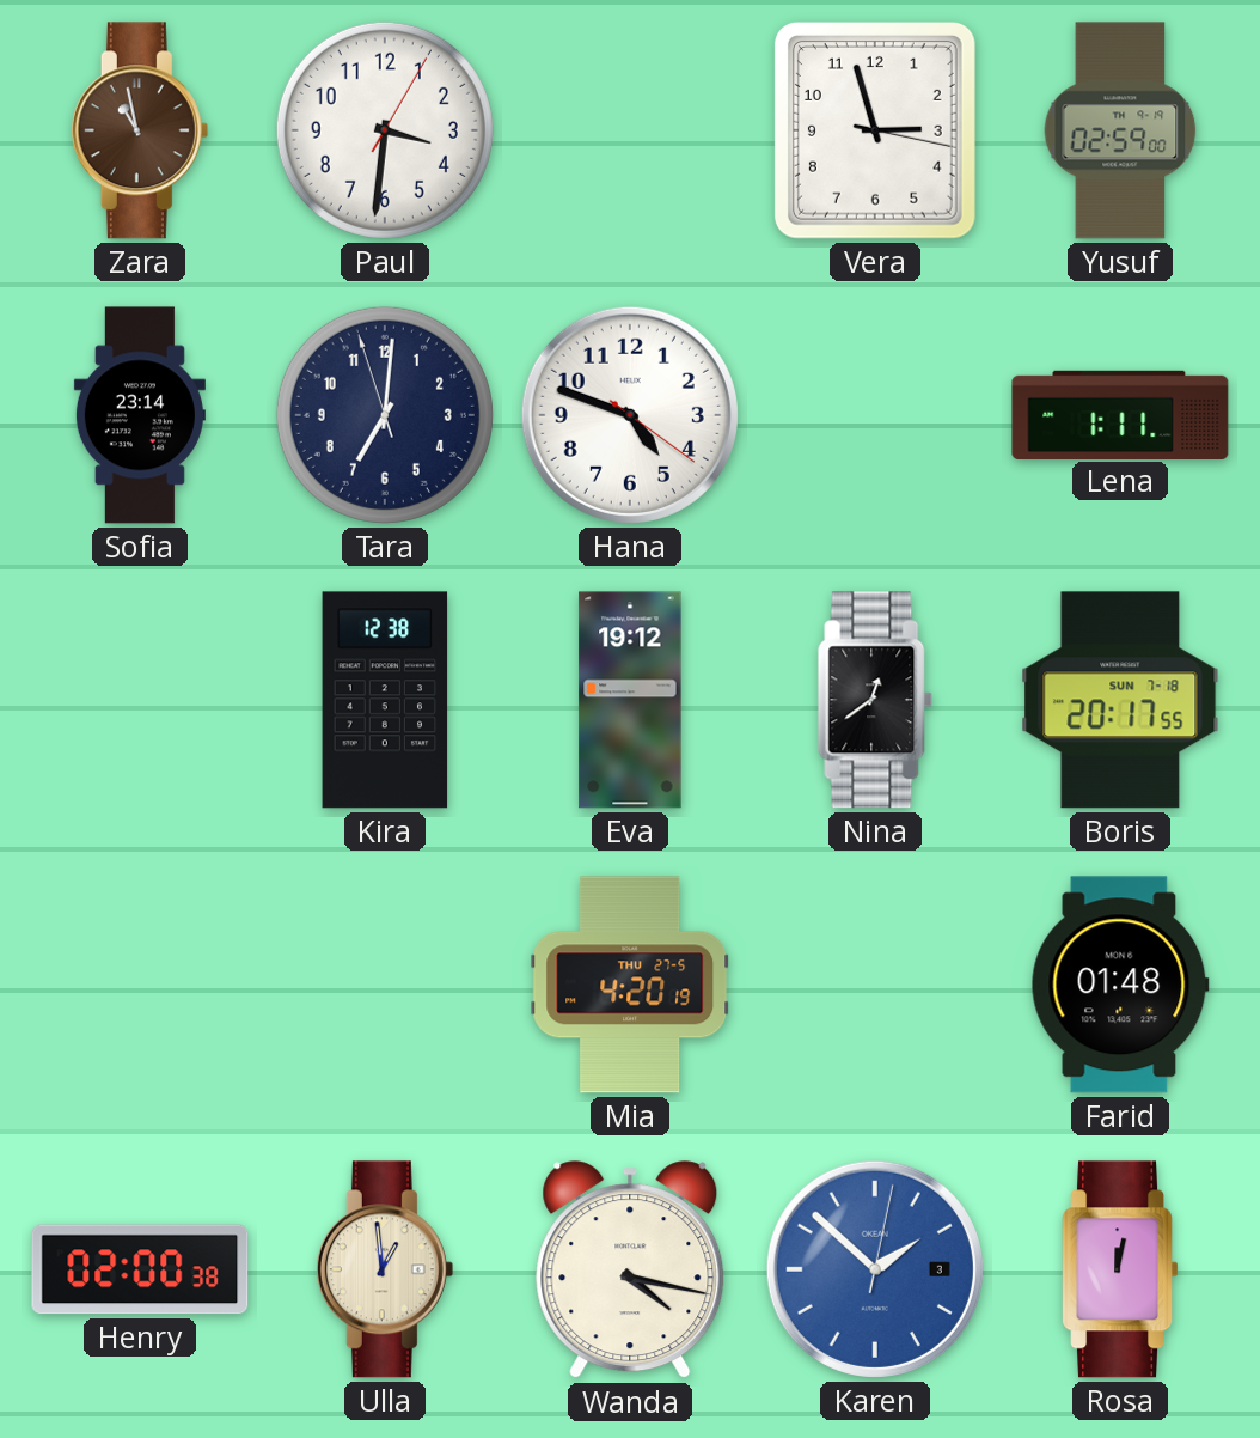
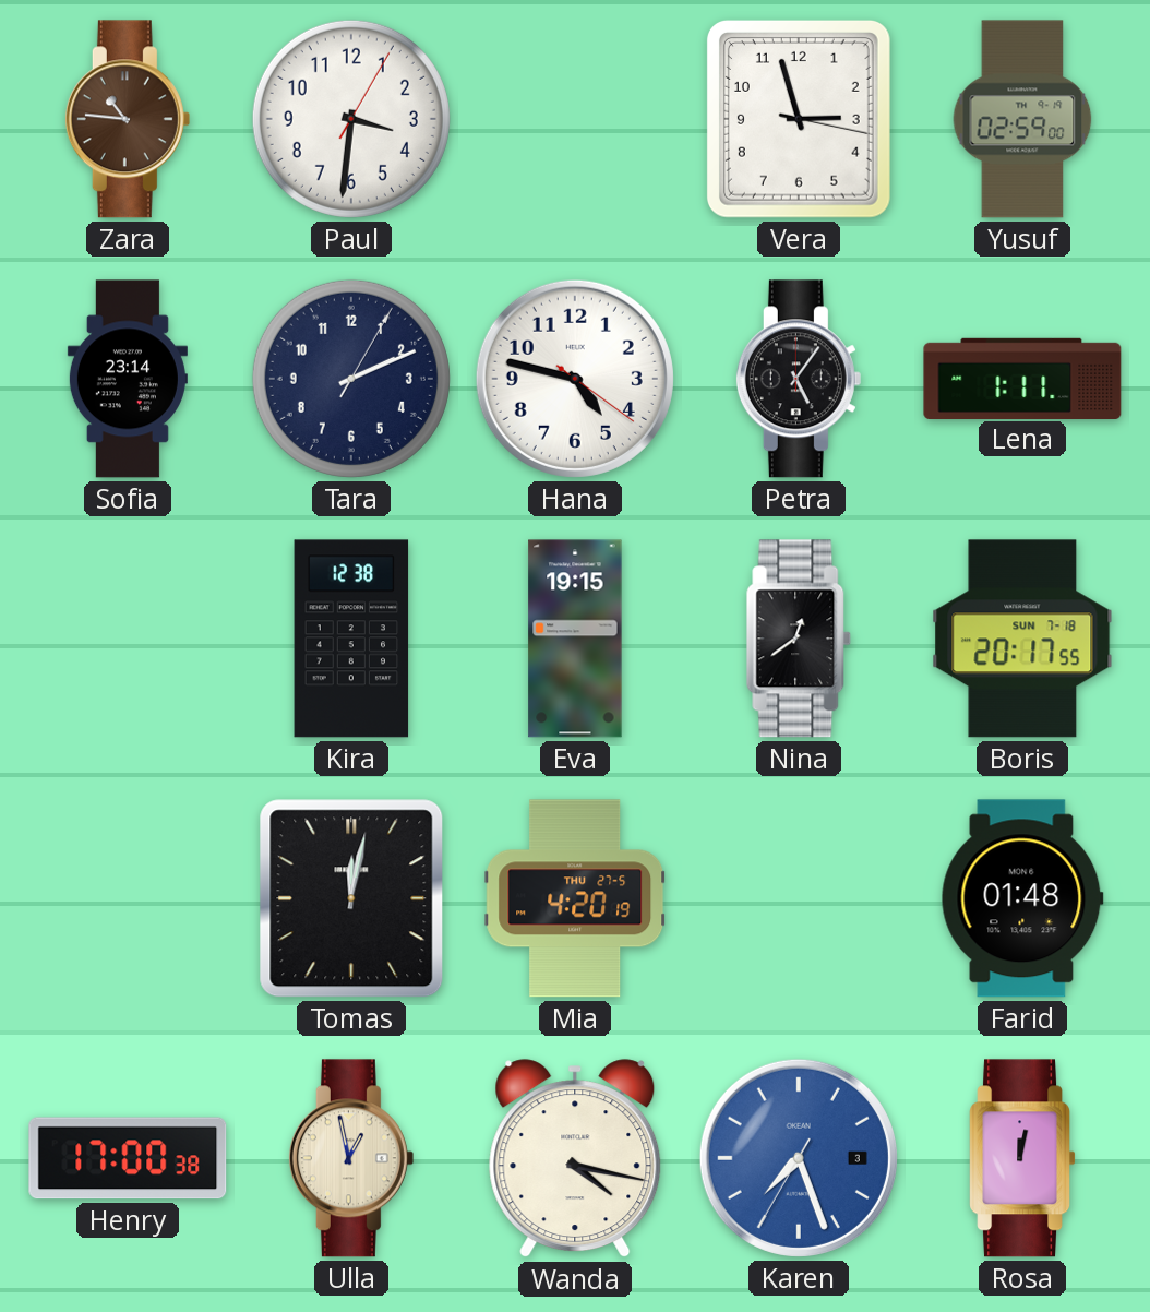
Zara: 10:58 -> 10:46
Tara: 7:00 -> 2:11
Hana: 4:48 -> 4:47
Petra: none -> 5:06
Eva: 19:12 -> 19:15
Tomas: none -> 12:02
Henry: 02:00 -> 17:00
Ulla: 12:59 -> 12:58
Karen: 1:52 -> 7:26
